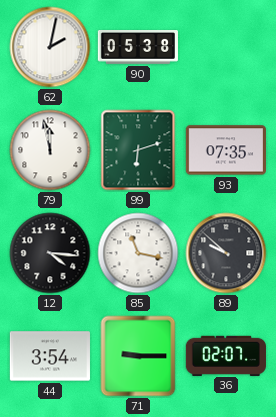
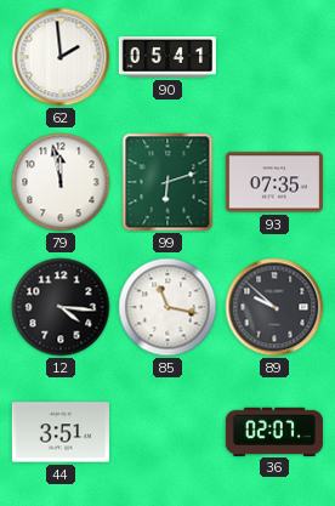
62: 2:02 -> 1:59
90: 05:38 -> 05:41
44: 3:54 -> 3:51
71: 9:15 -> none
